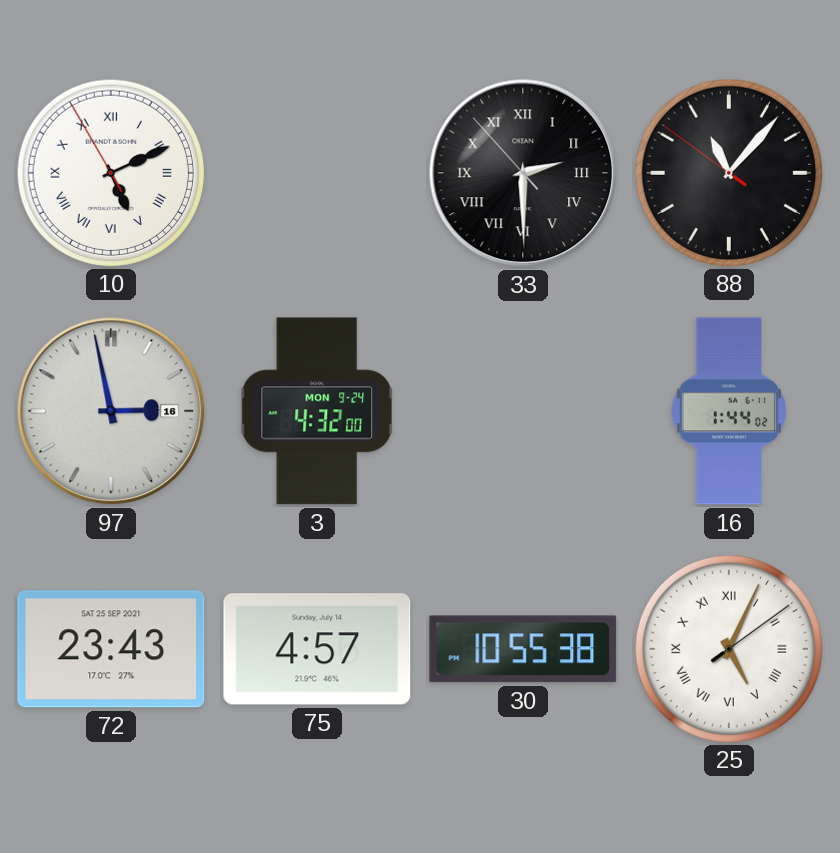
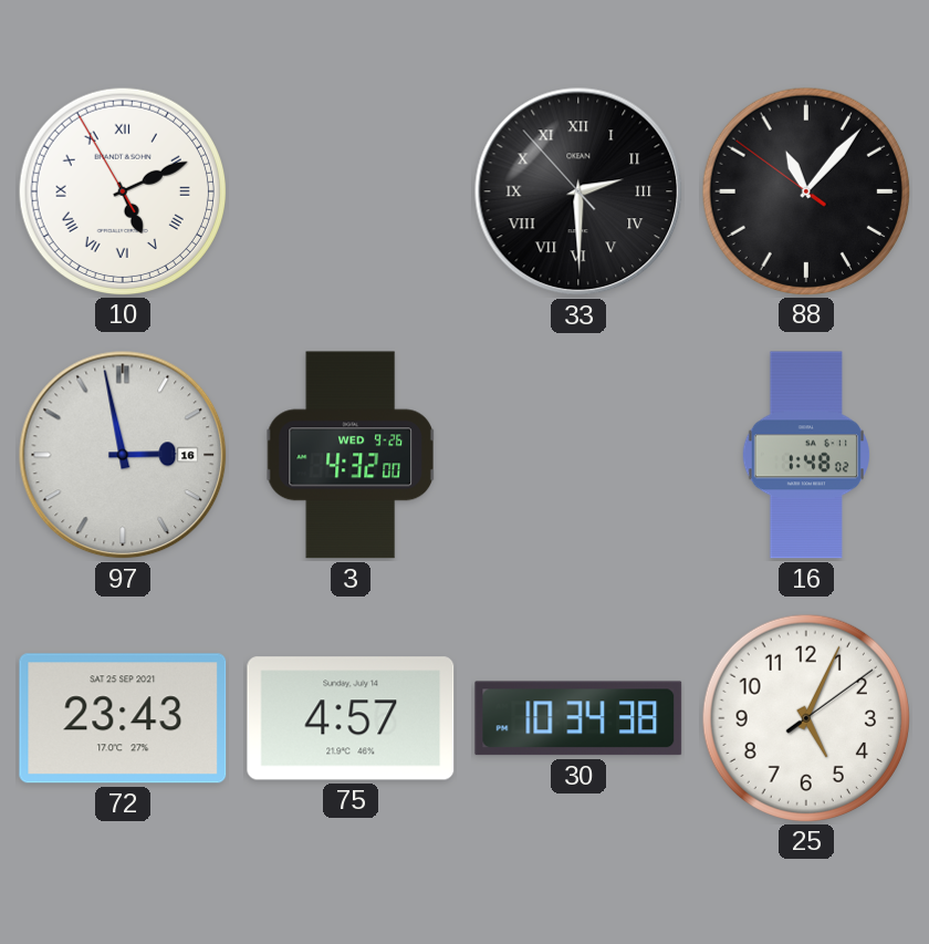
3 date: MON 9-24 -> WED 9-26
16: 1:44 -> 1:48
30: 10:55 -> 10:34
25 numerals: Roman -> Arabic
